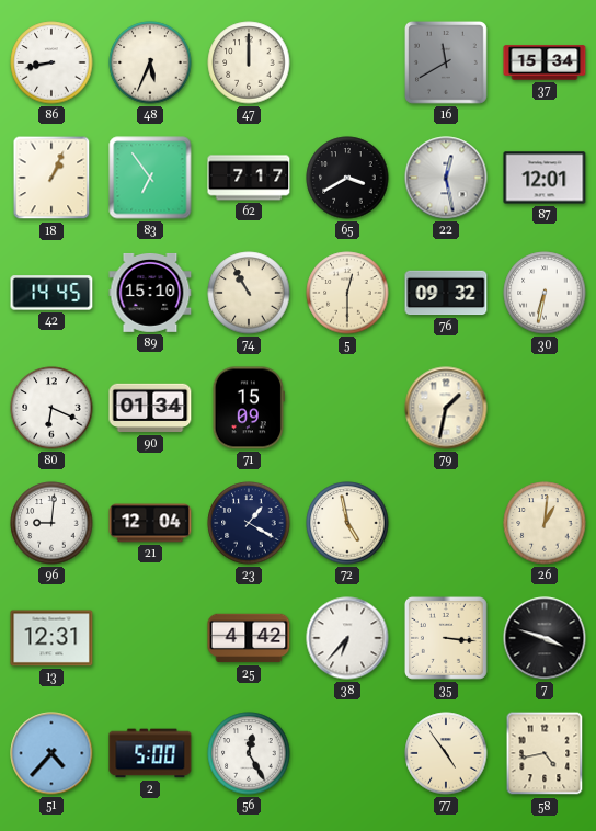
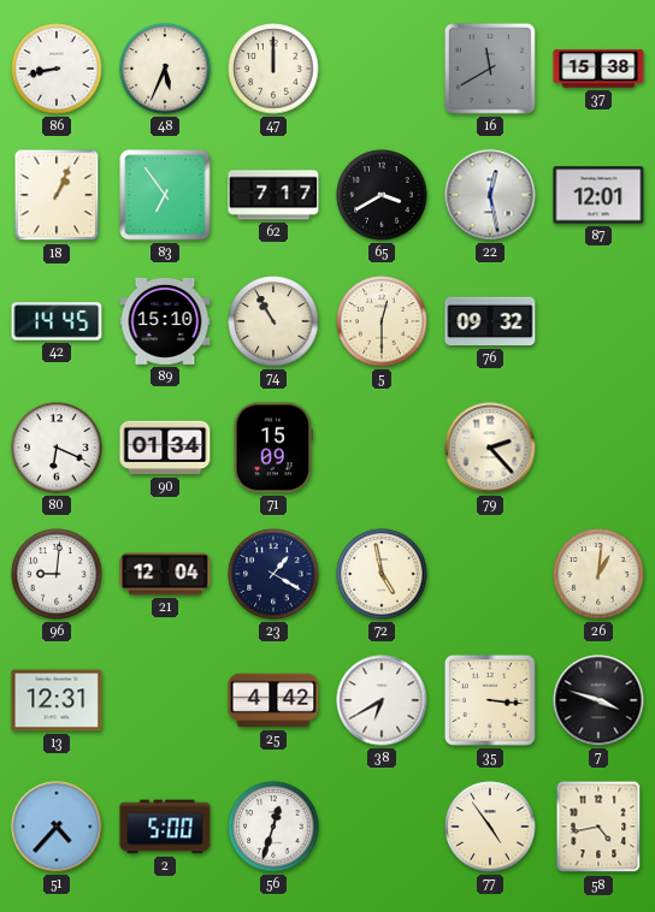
37: 15:34 -> 15:38
30: 6:32 -> none
79: 1:32 -> 2:23
38: 6:37 -> 6:40
56: 12:25 -> 12:33
